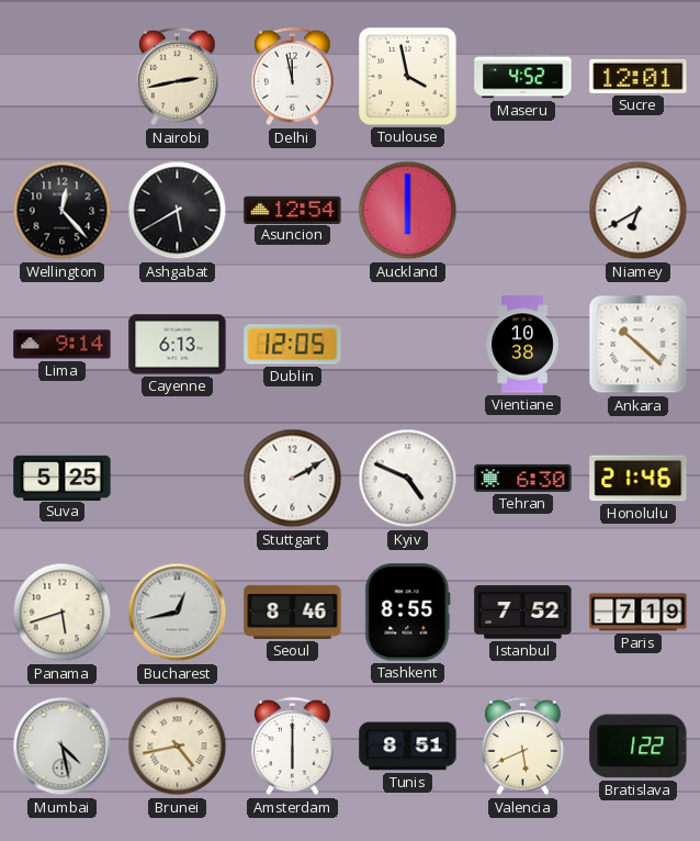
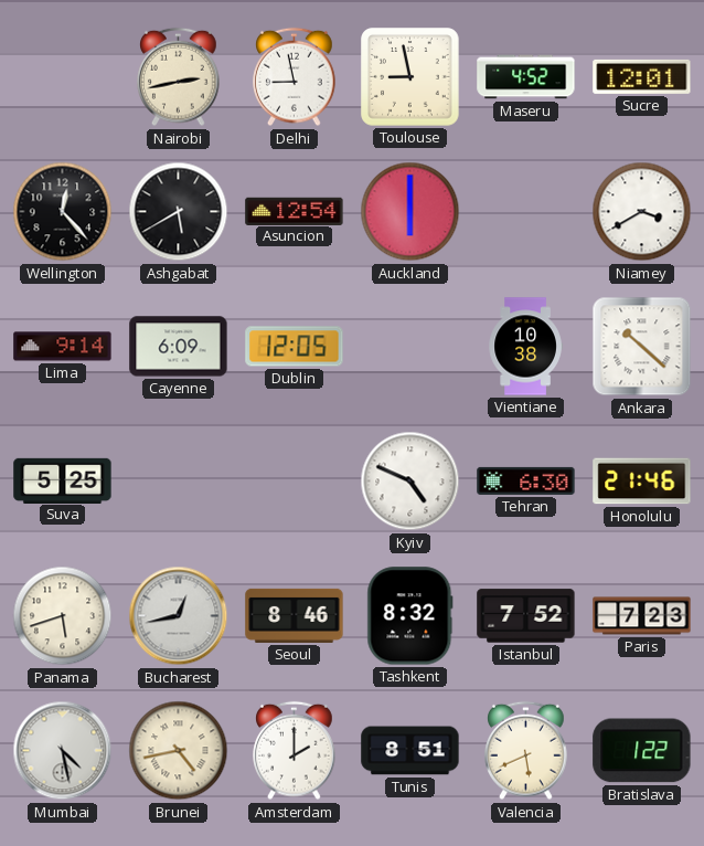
Delhi: 11:58 -> 8:58
Toulouse: 3:58 -> 8:58
Niamey: 6:40 -> 3:40
Cayenne: 6:13 -> 6:09
Stuttgart: 2:10 -> none
Tashkent: 8:55 -> 8:32
Paris: 7:19 -> 7:23
Amsterdam: 6:00 -> 2:00
